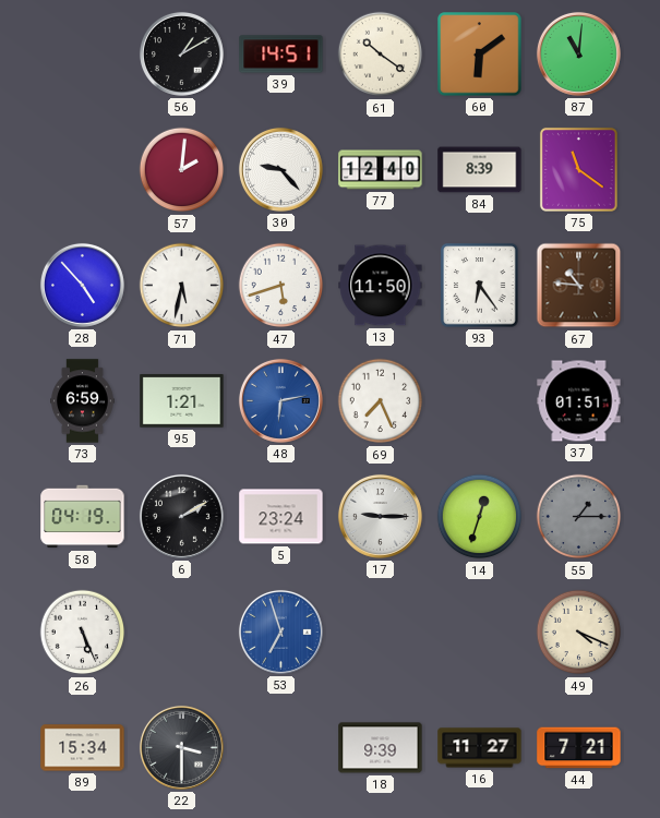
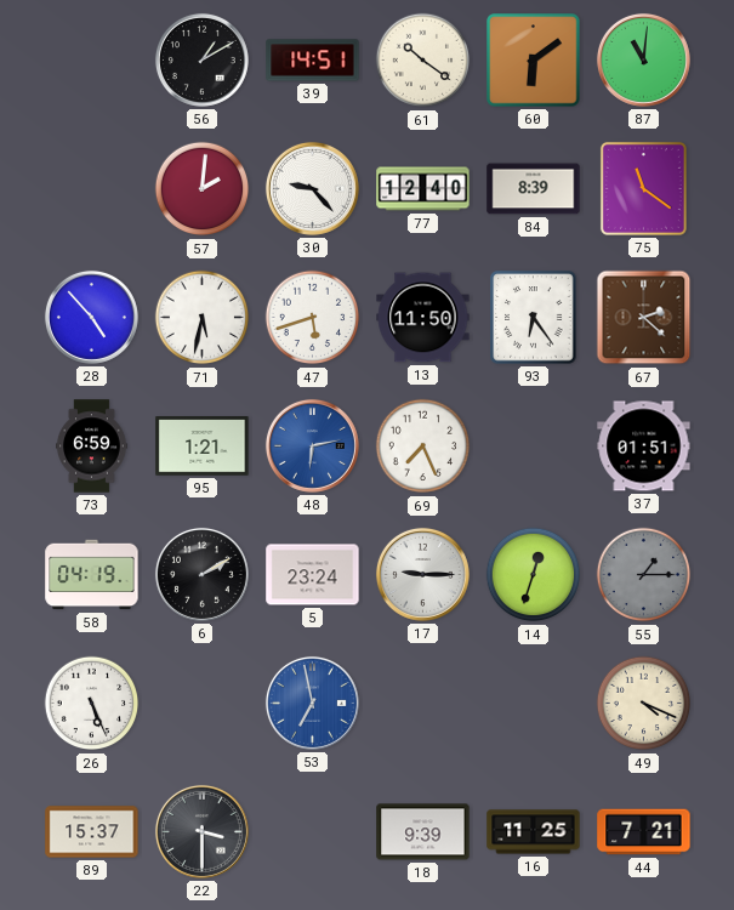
67: 10:46 -> 2:22
53: 6:57 -> 6:58
89: 15:34 -> 15:37
16: 11:27 -> 11:25
